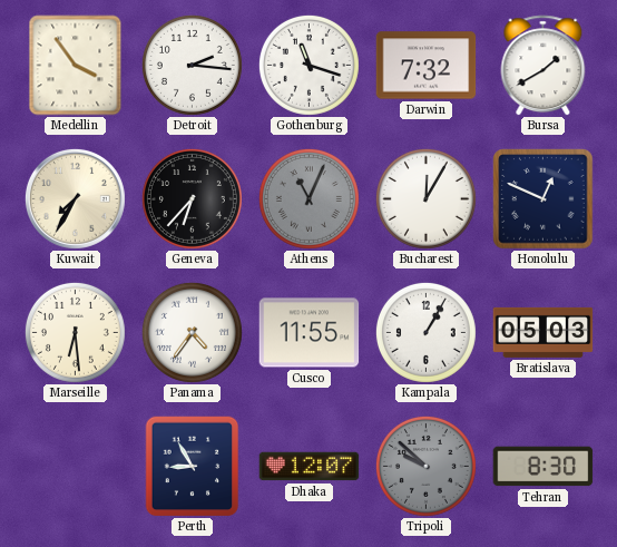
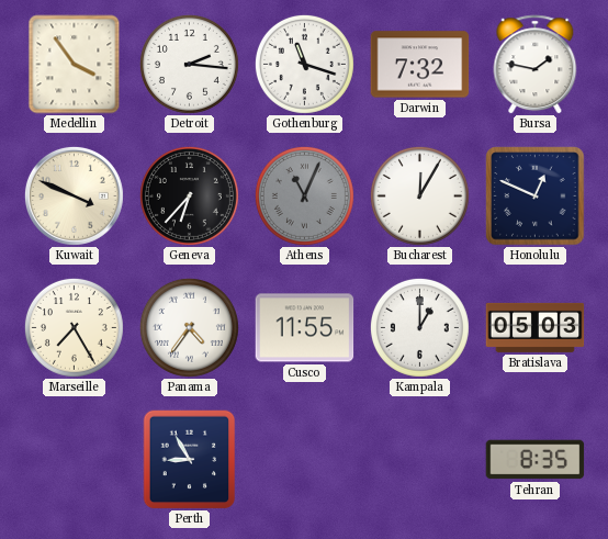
Bursa: 1:40 -> 1:47
Kuwait: 7:35 -> 3:49
Marseille: 6:29 -> 7:25
Kampala: 1:05 -> 1:00
Dhaka: 12:07 -> none
Tripoli: 9:52 -> none
Tehran: 8:30 -> 8:35
